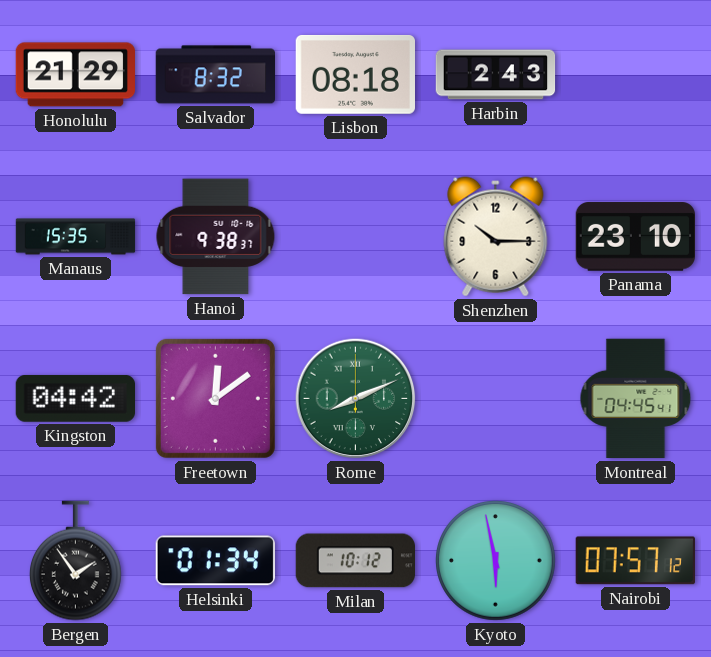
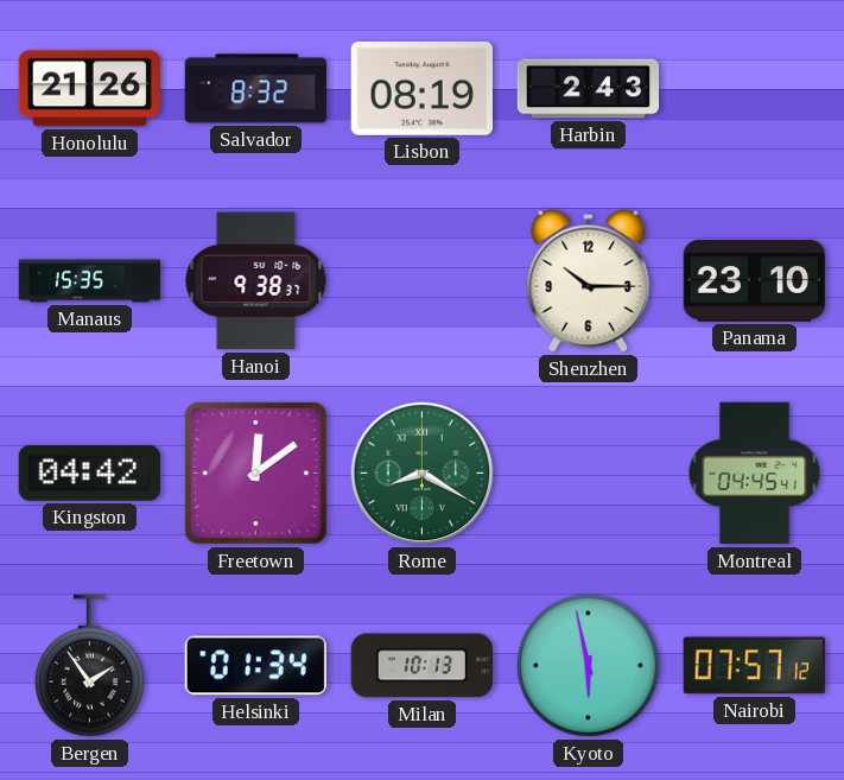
Honolulu: 21:29 -> 21:26
Lisbon: 08:18 -> 08:19
Rome: 8:11 -> 8:20
Milan: 10:12 -> 10:13
